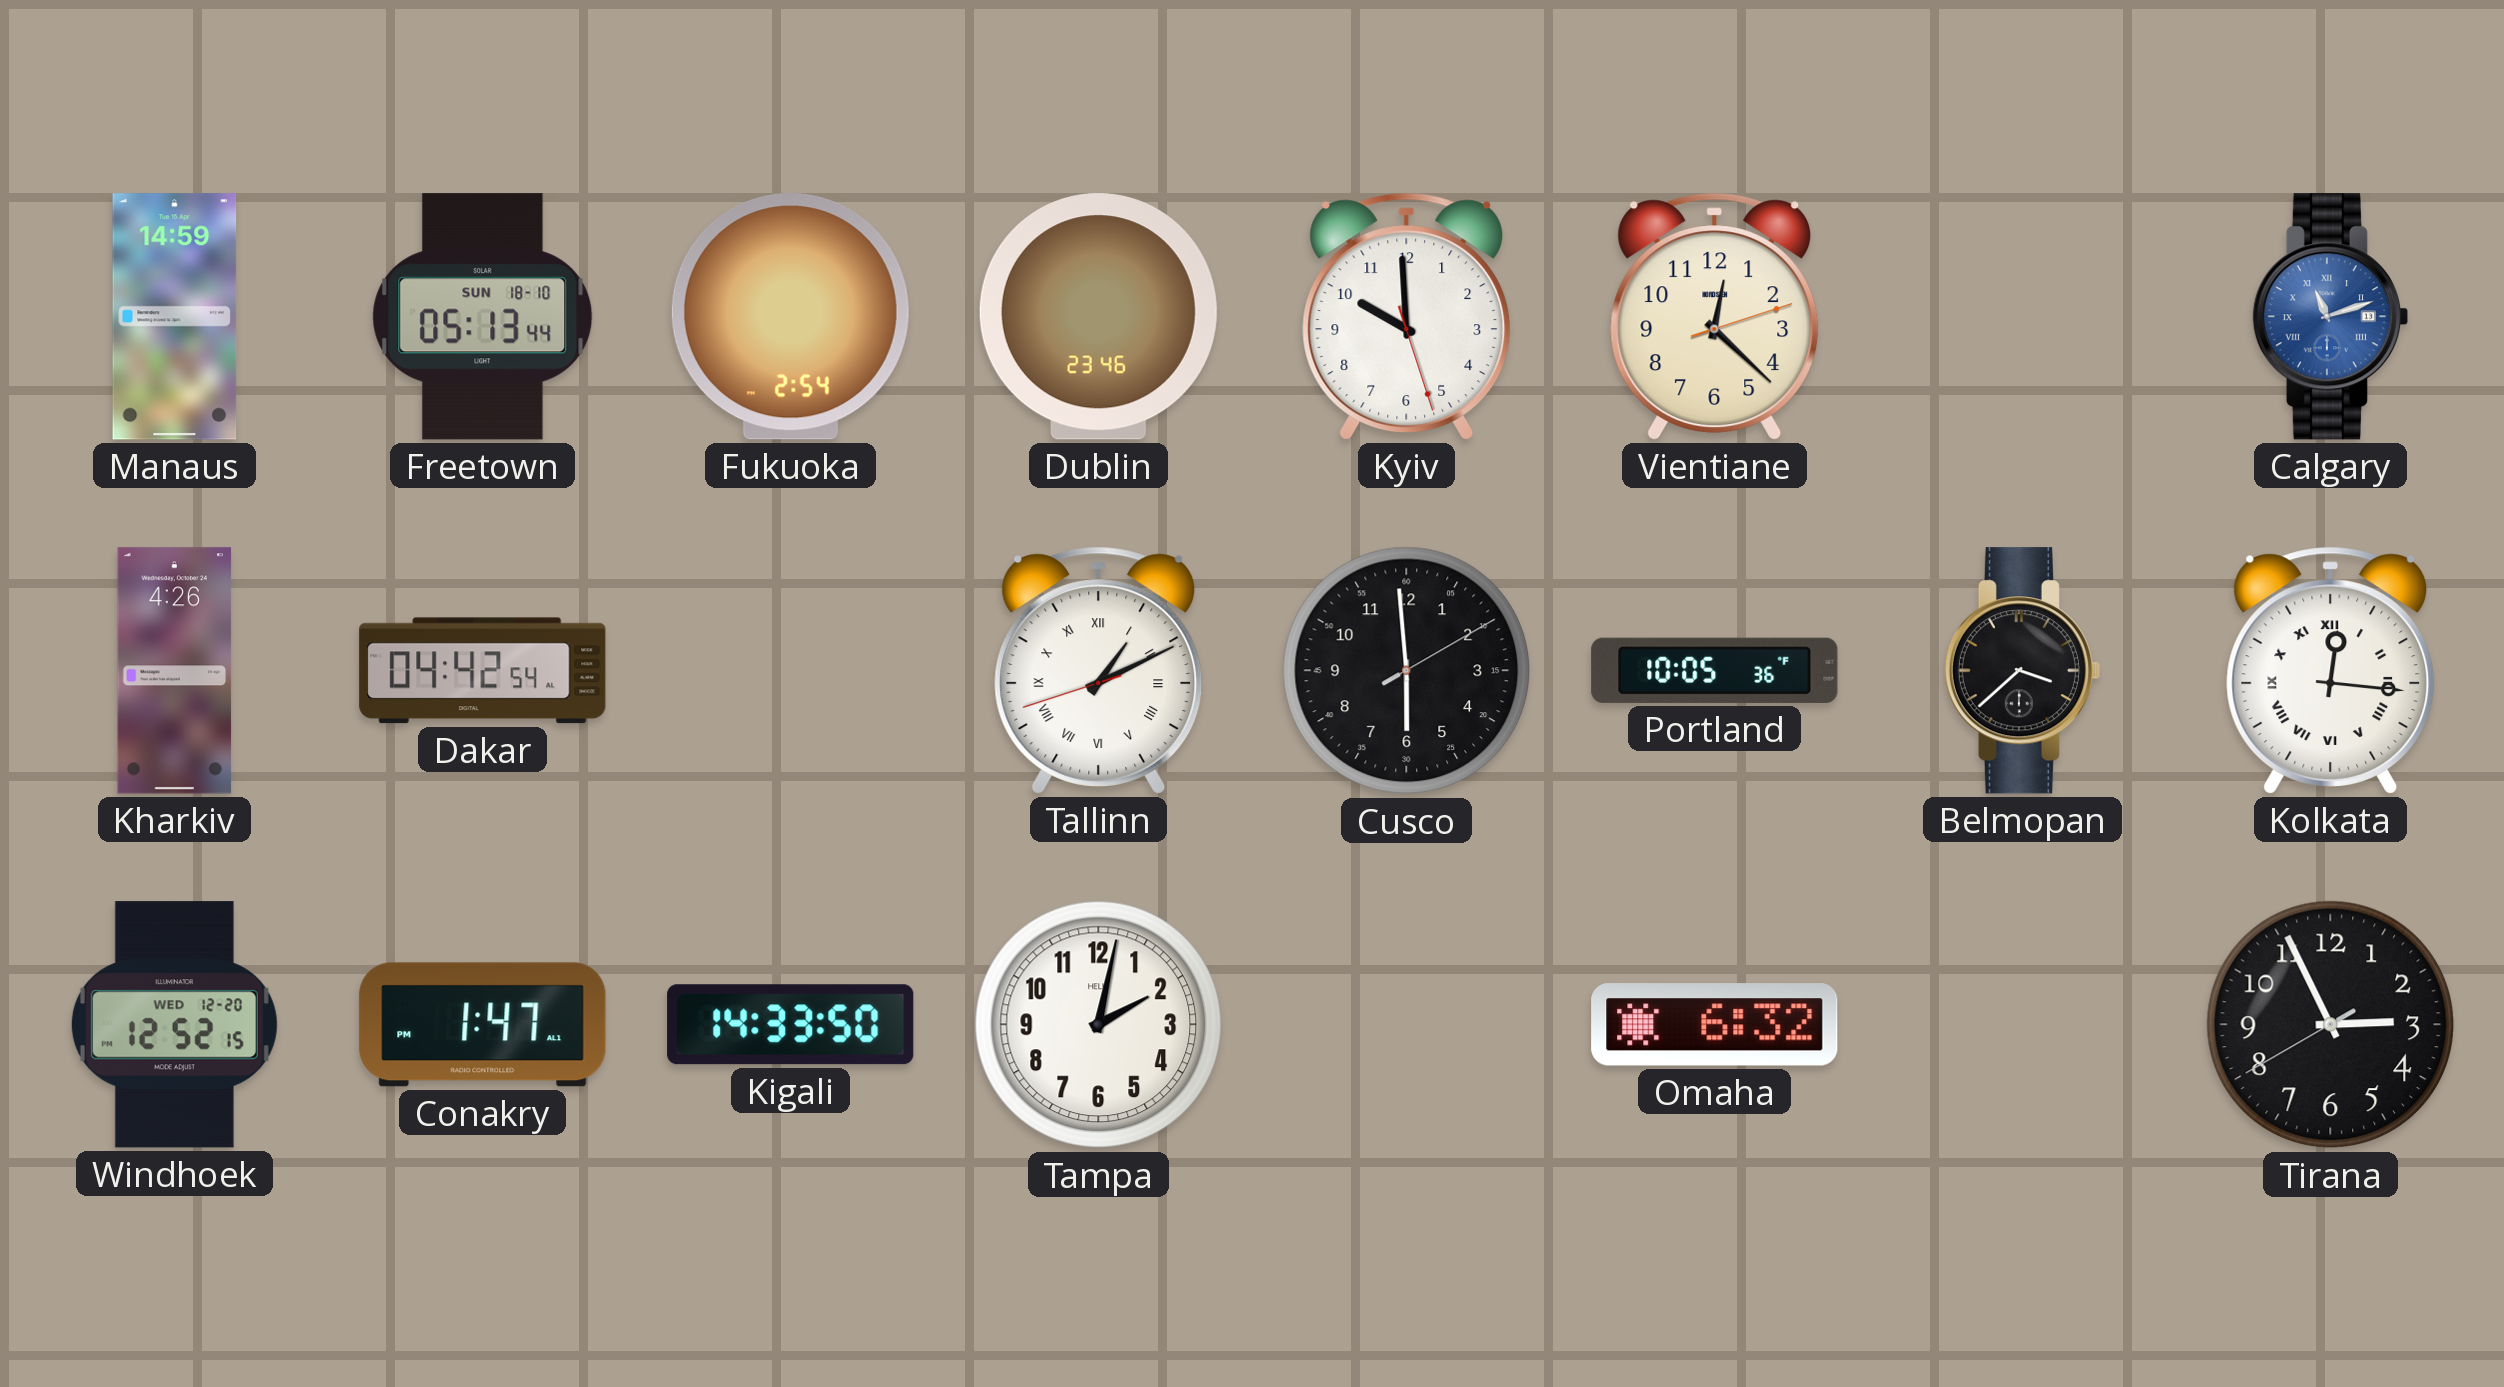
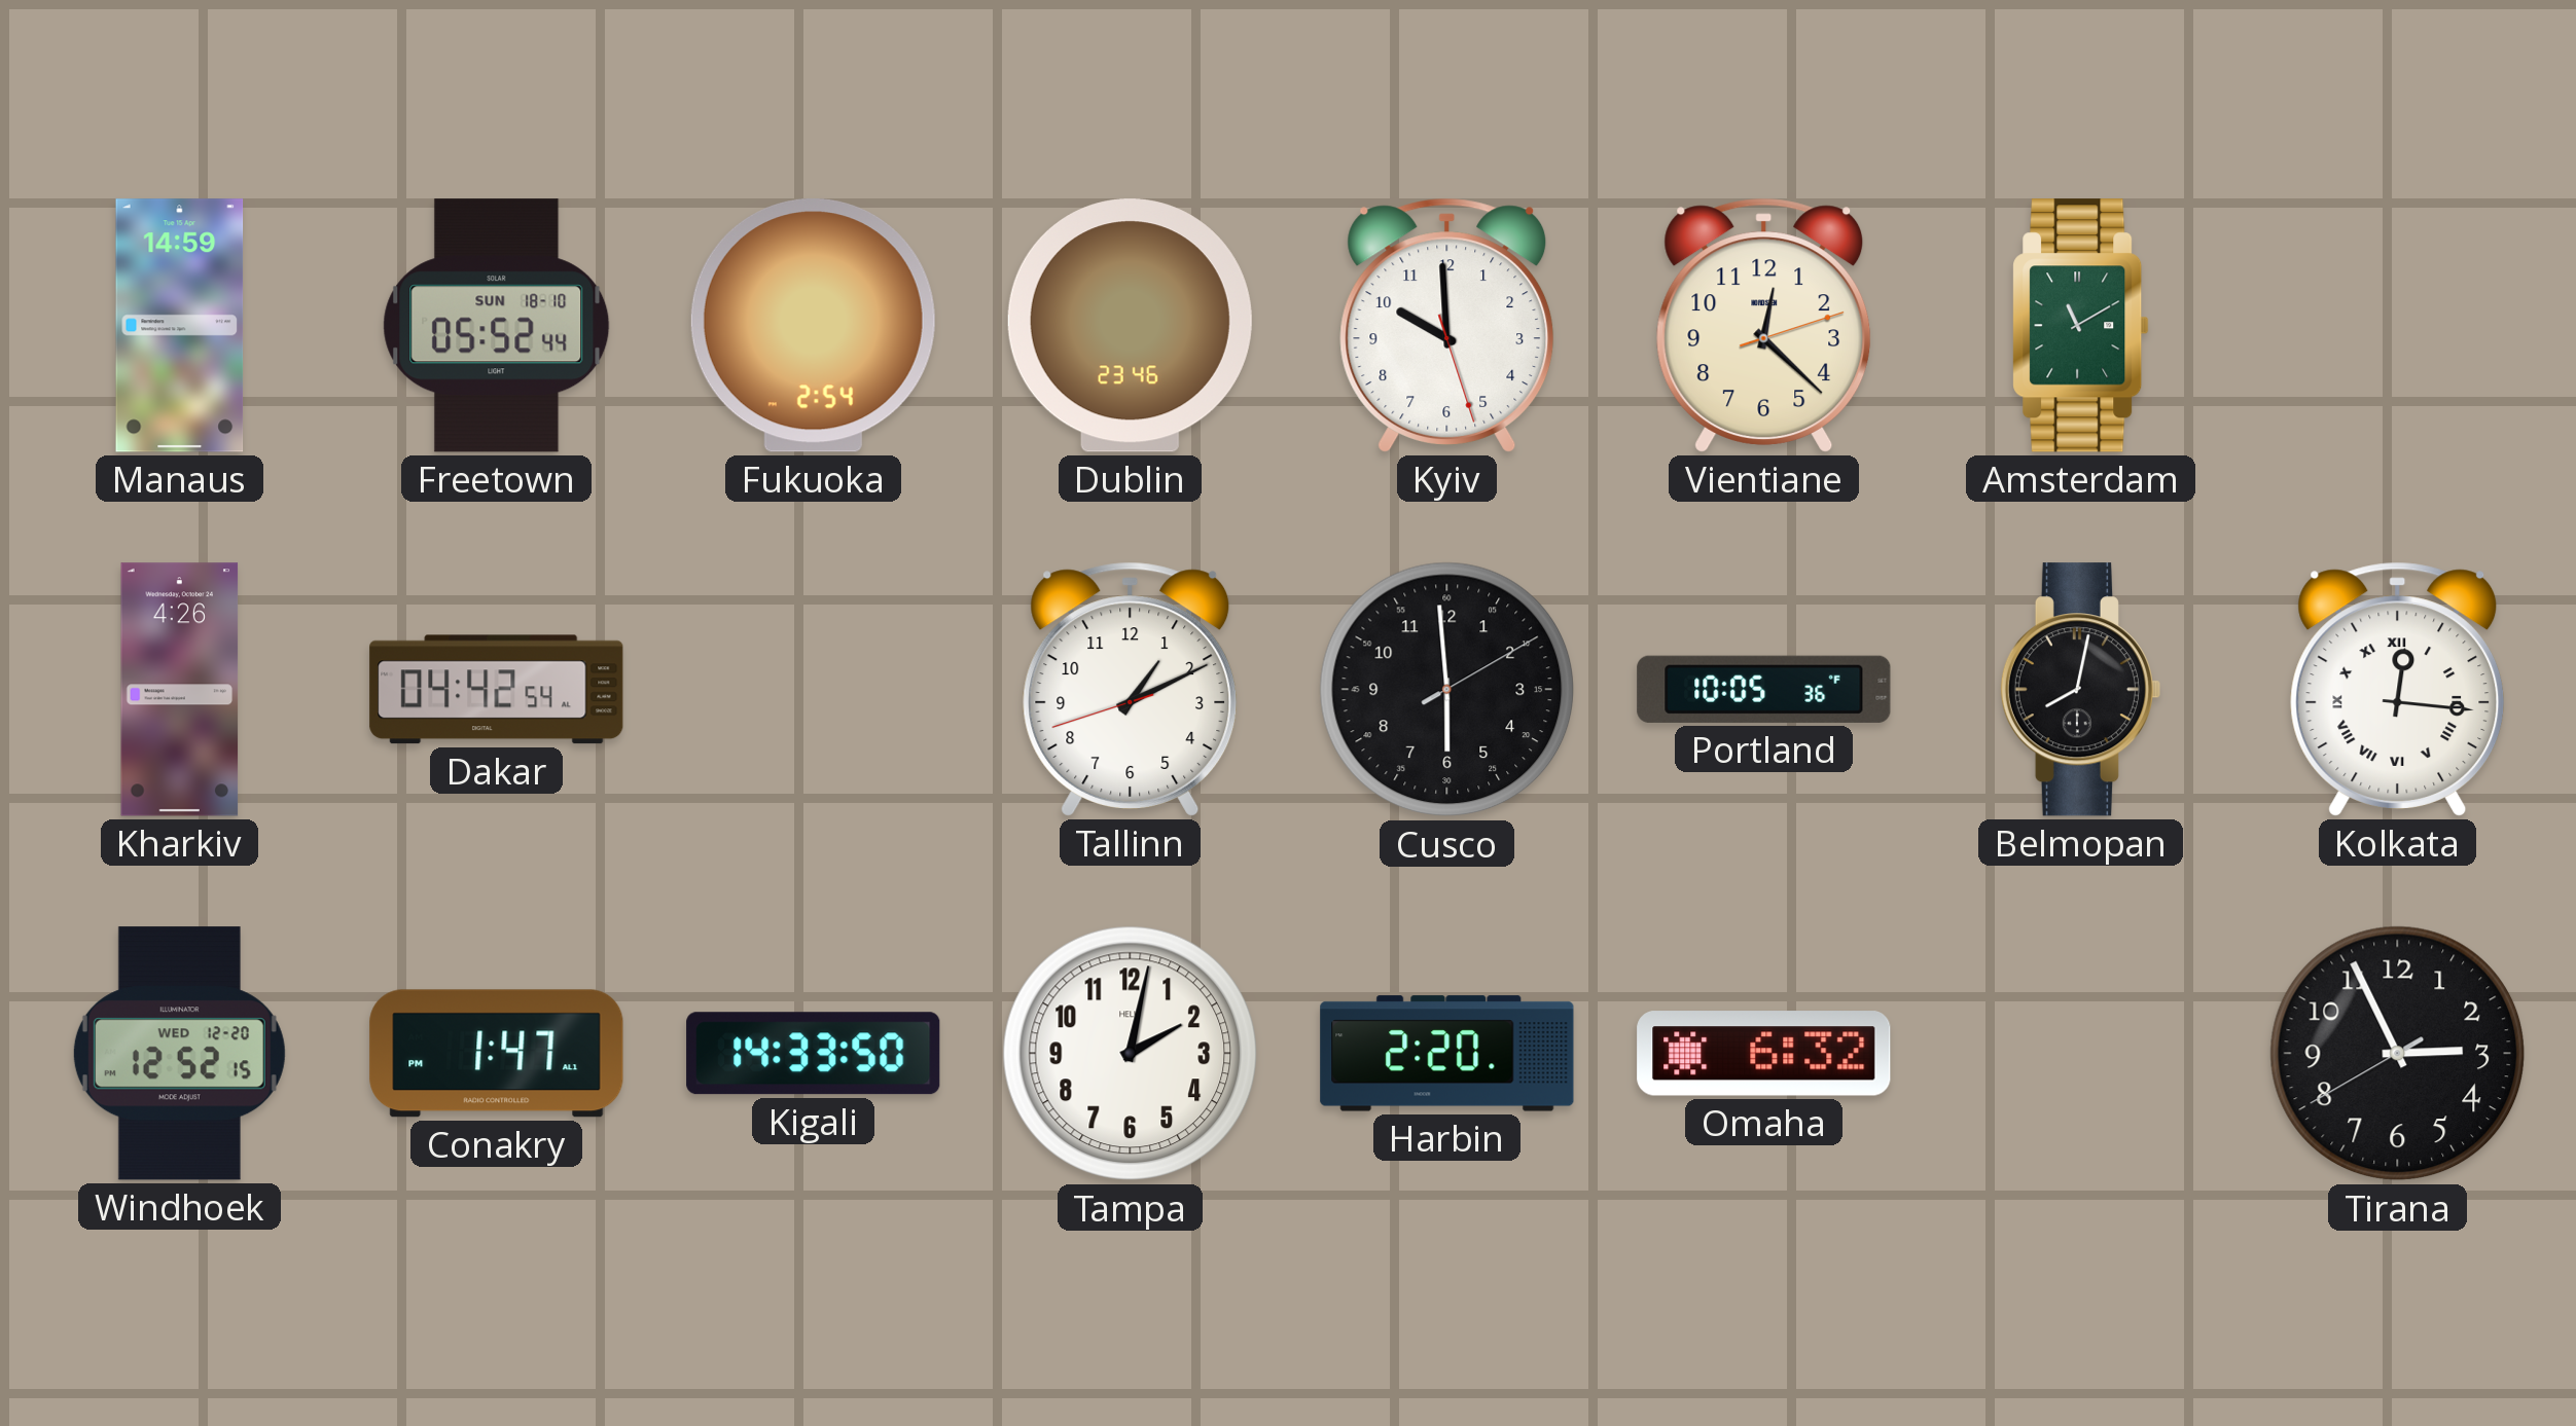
Freetown: 05:13 -> 05:52
Amsterdam: none -> 11:10
Calgary: 11:12 -> none
Tallinn numerals: Roman -> Arabic
Belmopan: 3:38 -> 8:02
Harbin: none -> 2:20
